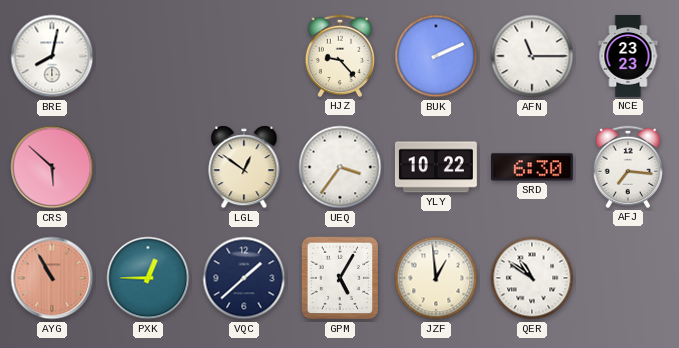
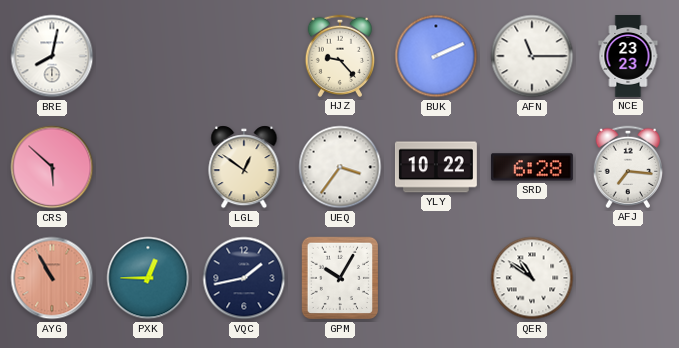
SRD: 6:30 -> 6:28
VQC: 1:38 -> 1:43
GPM: 5:05 -> 10:05
JZF: 12:59 -> none
